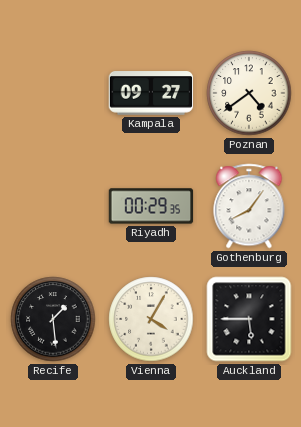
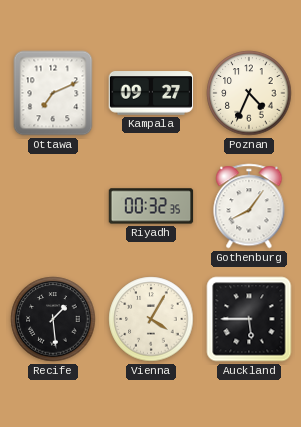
Ottawa: none -> 7:11
Poznan: 4:39 -> 4:34
Riyadh: 00:29 -> 00:32
